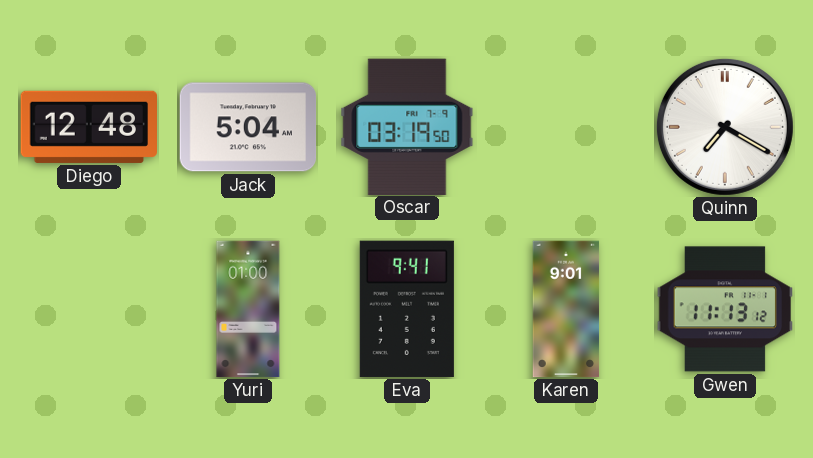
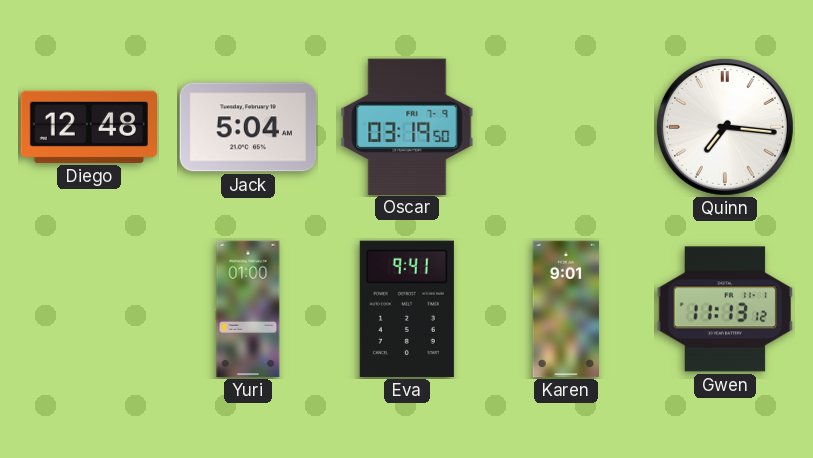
Quinn: 7:20 -> 7:16
